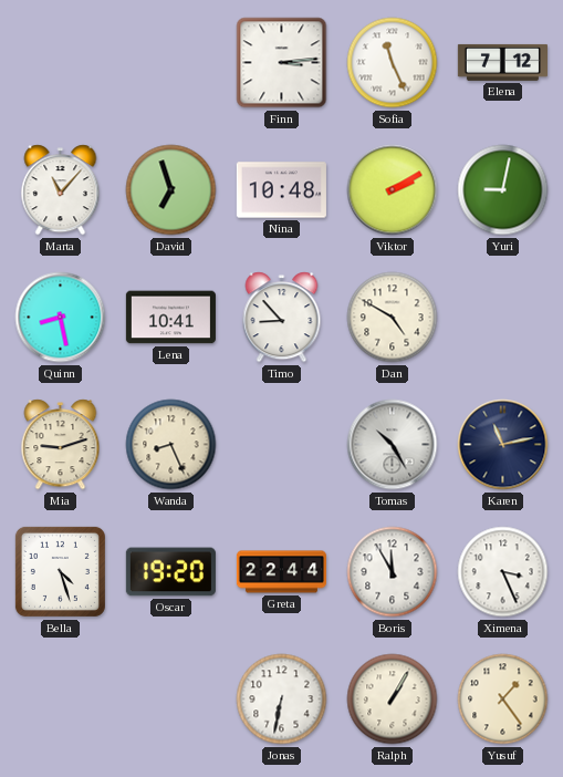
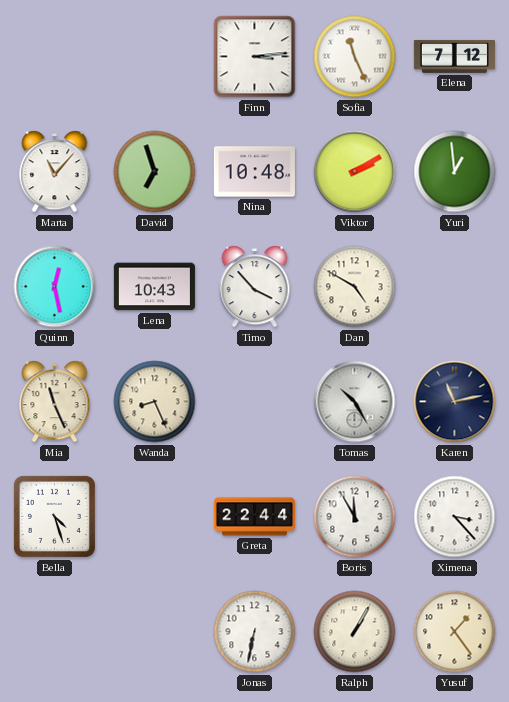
Yuri: 9:02 -> 12:59
Quinn: 8:28 -> 12:28
Lena: 10:41 -> 10:43
Timo: 8:53 -> 3:53
Mia: 9:12 -> 11:26
Oscar: 19:20 -> none
Ximena: 3:26 -> 3:23
